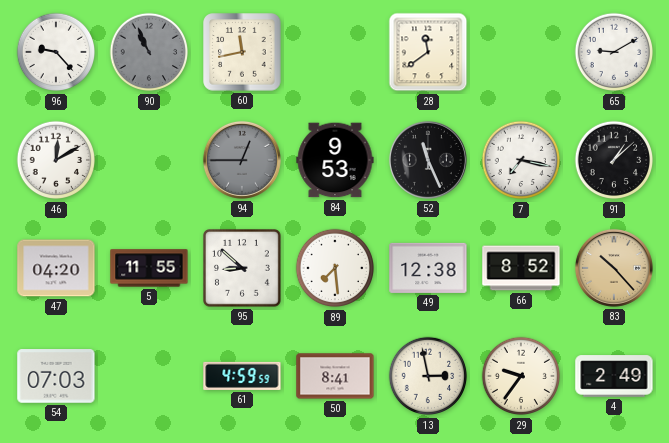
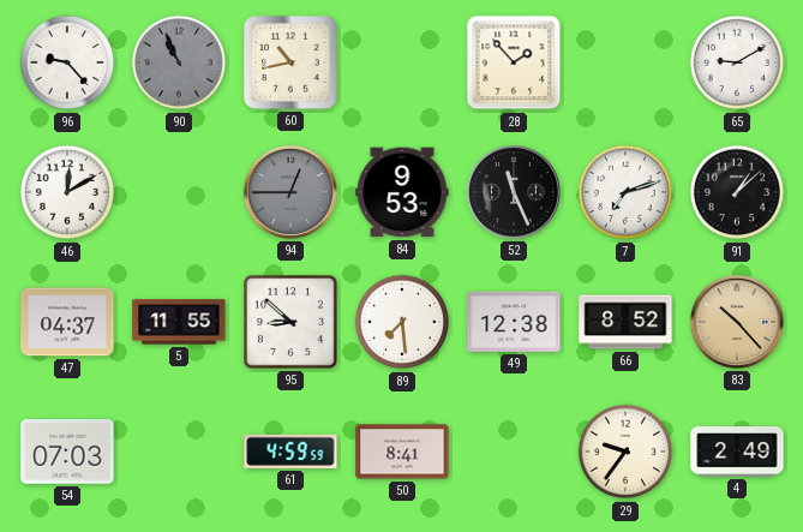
60: 11:43 -> 10:43
28: 11:39 -> 1:53
7: 7:17 -> 7:12
47: 04:20 -> 04:37
13: 2:58 -> none
